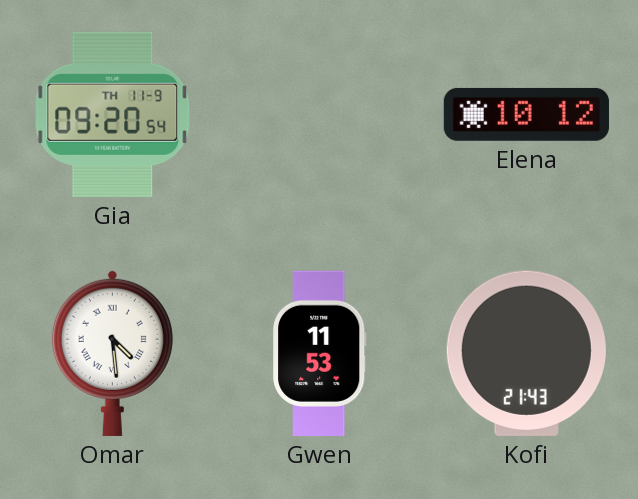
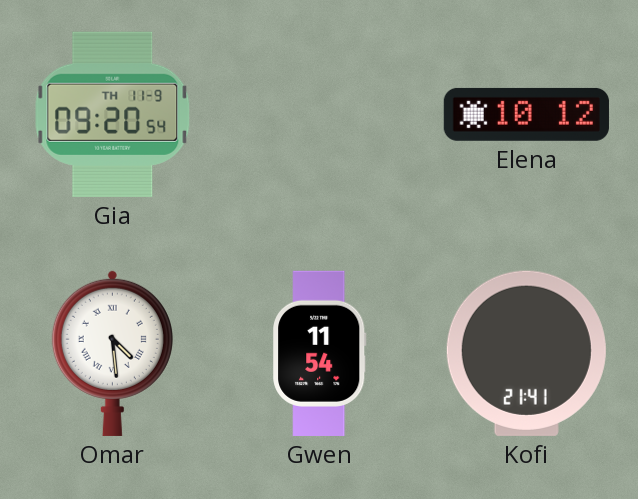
Gwen: 11:53 -> 11:54
Kofi: 21:43 -> 21:41
